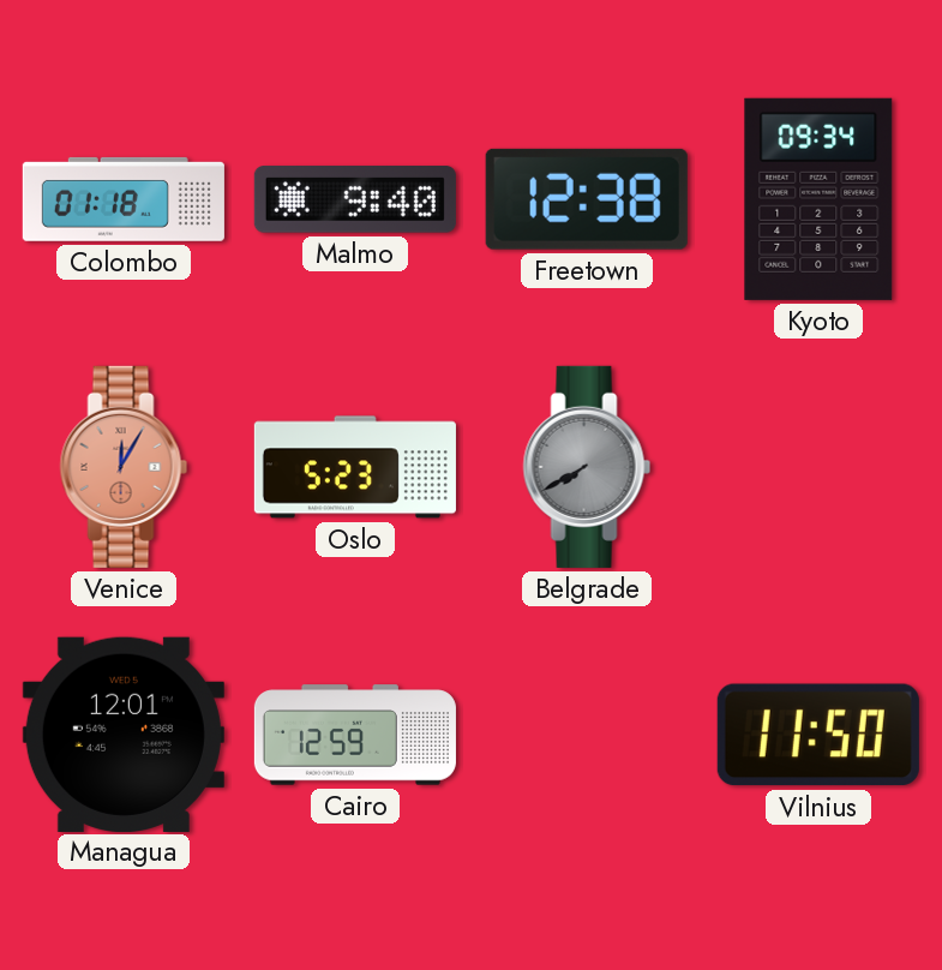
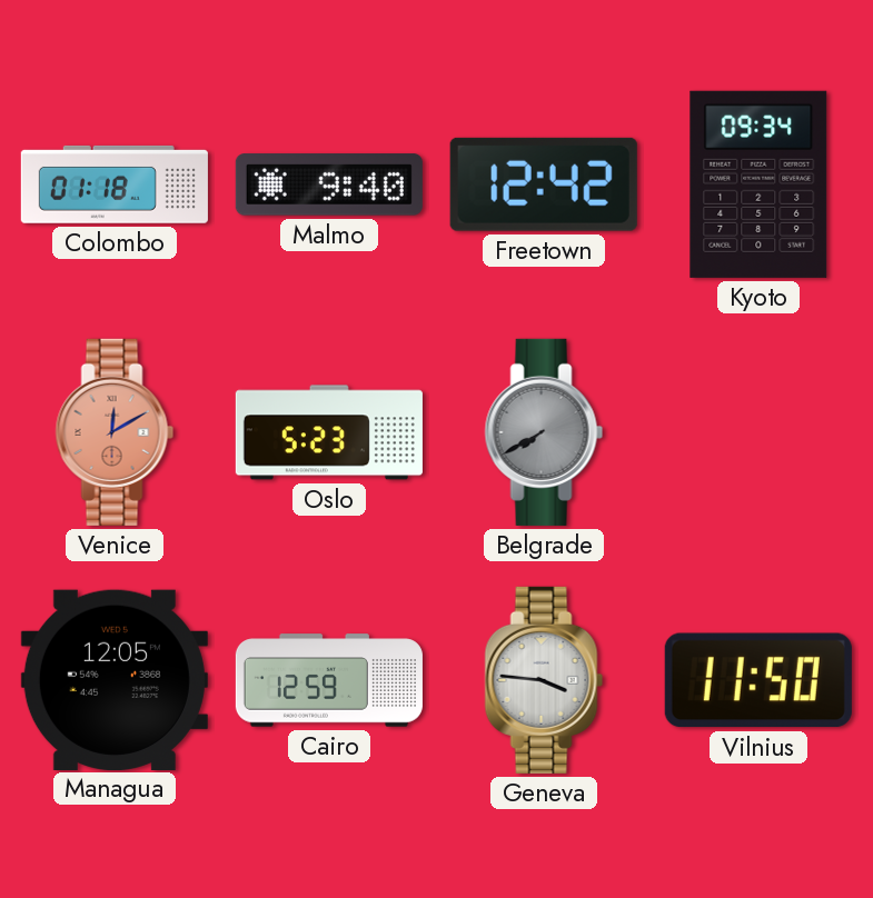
Freetown: 12:38 -> 12:42
Venice: 12:05 -> 12:10
Managua: 12:01 -> 12:05
Geneva: none -> 3:46
